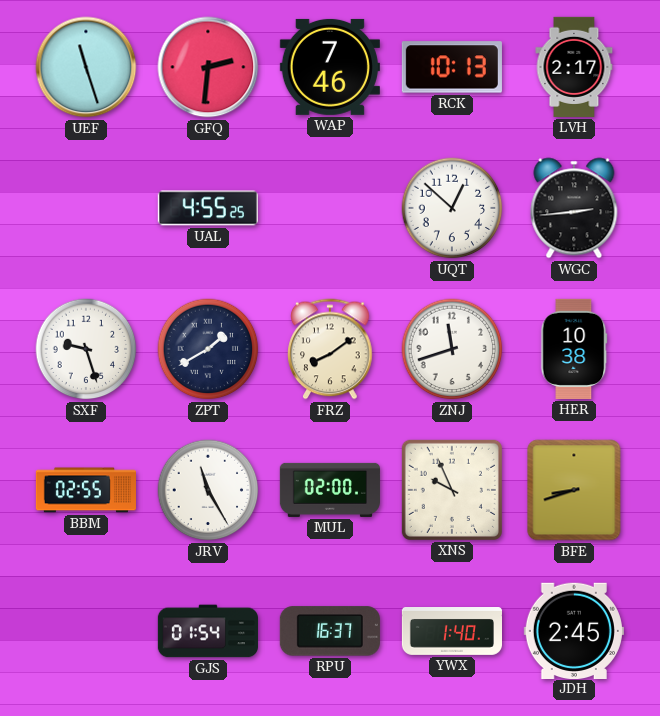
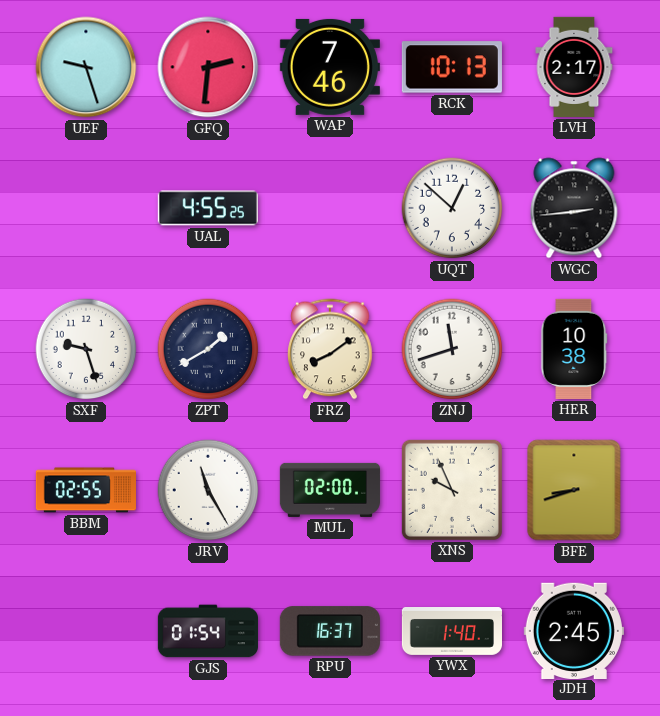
UEF: 11:27 -> 9:27
